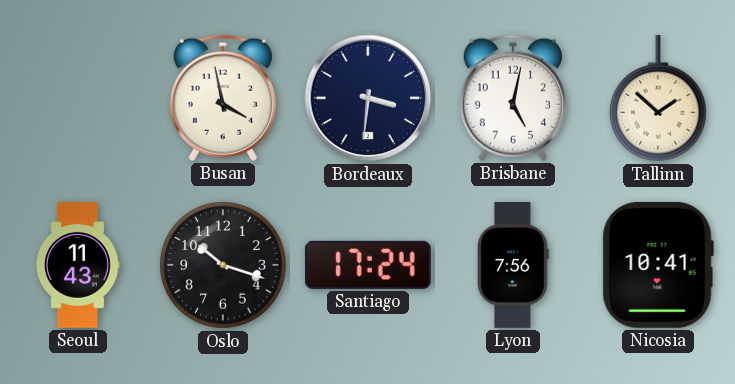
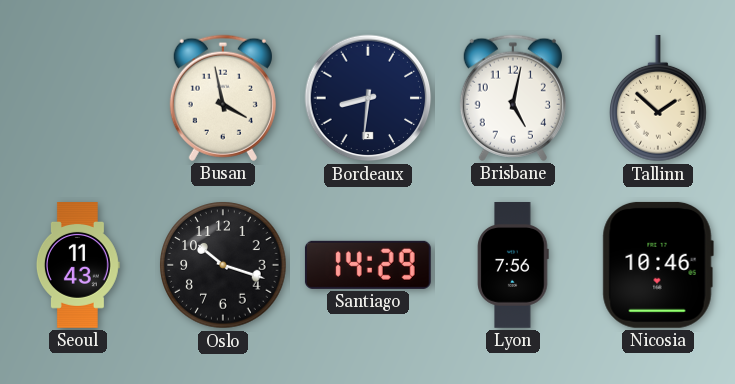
Bordeaux: 3:31 -> 8:31
Santiago: 17:24 -> 14:29
Nicosia: 10:41 -> 10:46
